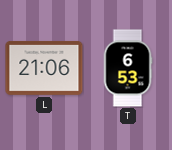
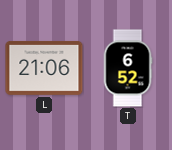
T: 6:53 -> 6:52
